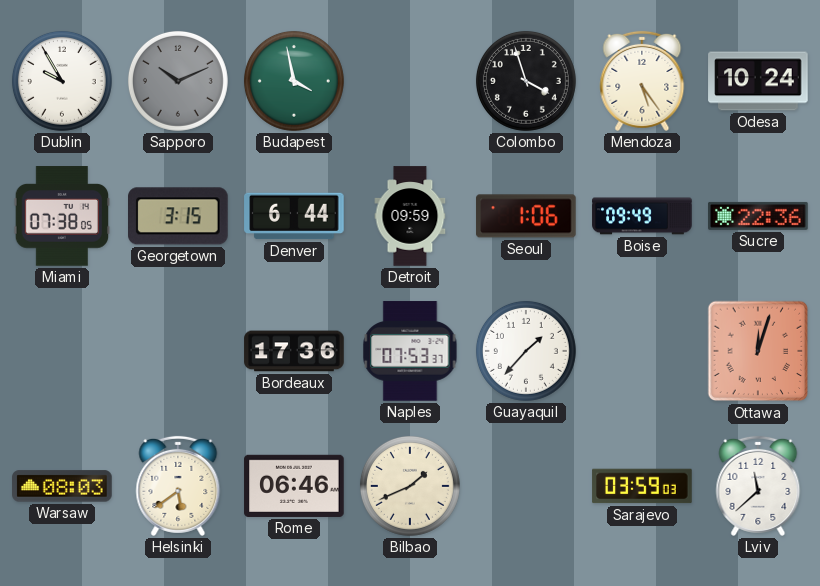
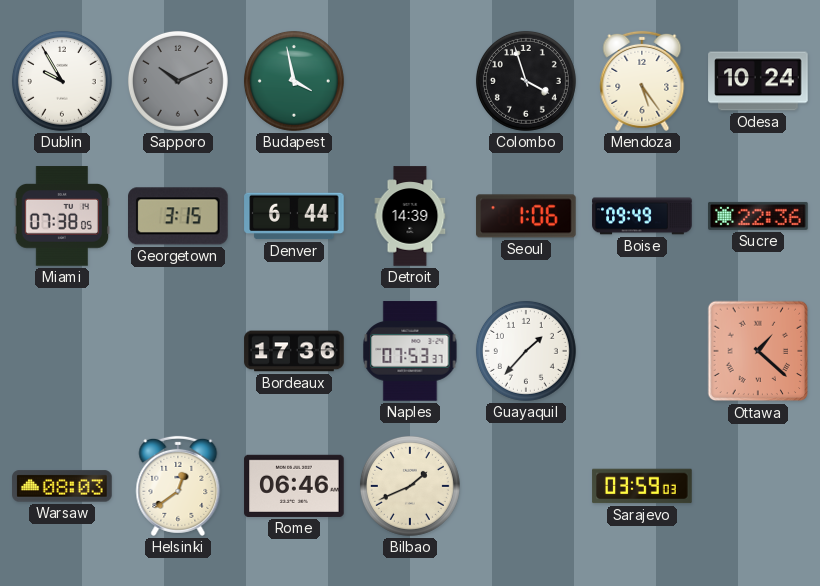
Detroit: 09:59 -> 14:39
Ottawa: 12:03 -> 1:22
Helsinki: 5:39 -> 12:39
Lviv: 11:38 -> none
